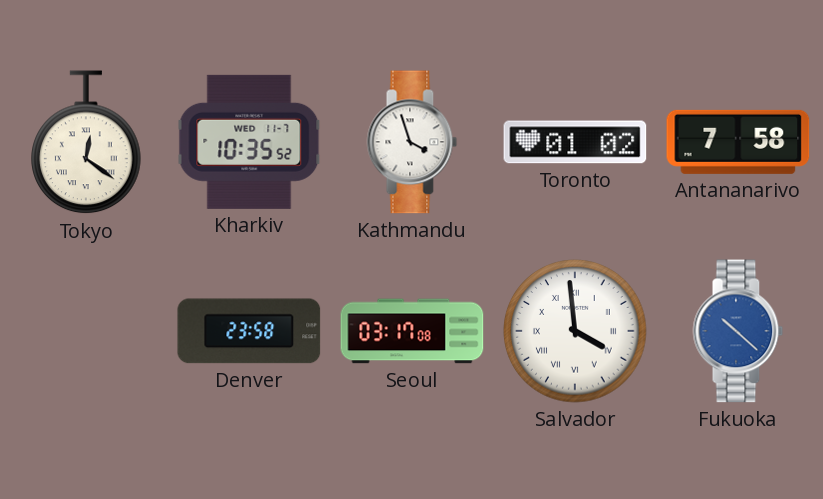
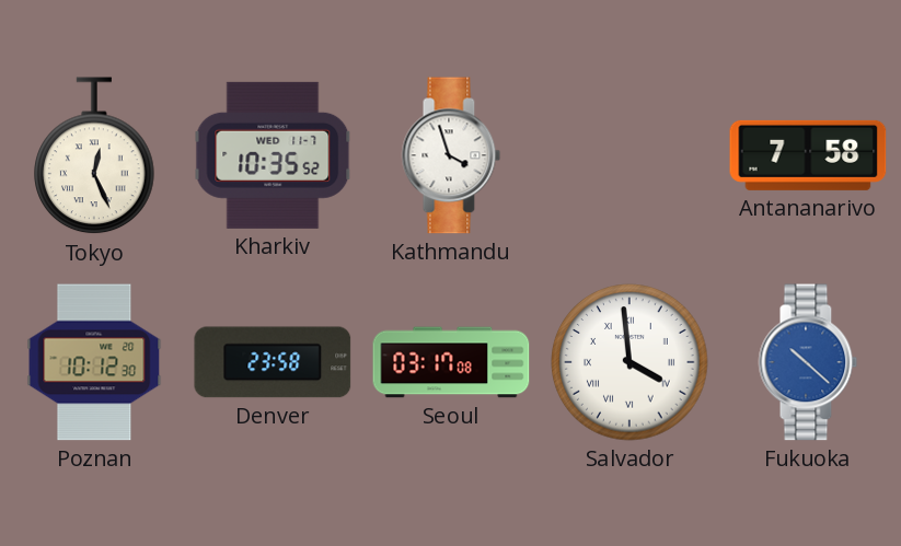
Tokyo: 12:21 -> 12:26
Toronto: 01:02 -> none
Poznan: none -> 10:12
